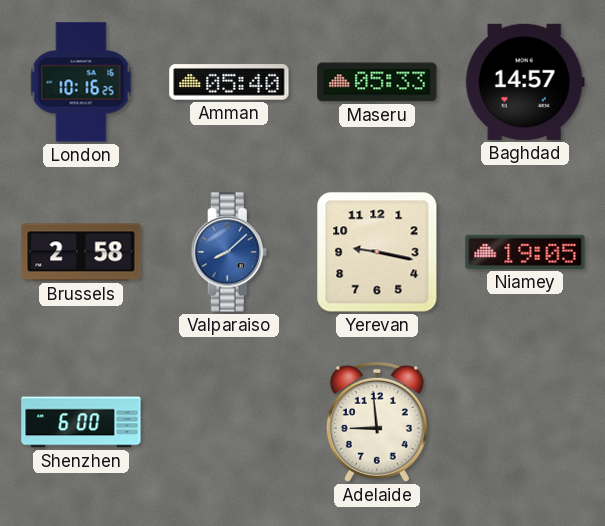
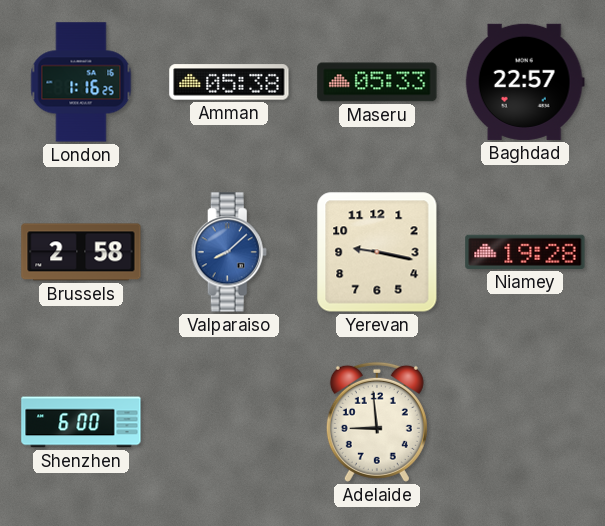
London: 10:16 -> 1:16
Amman: 05:40 -> 05:38
Baghdad: 14:57 -> 22:57
Niamey: 19:05 -> 19:28
